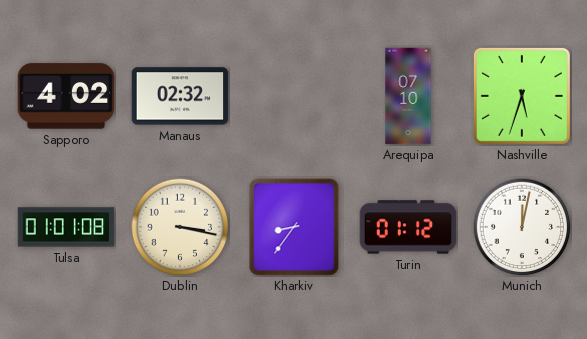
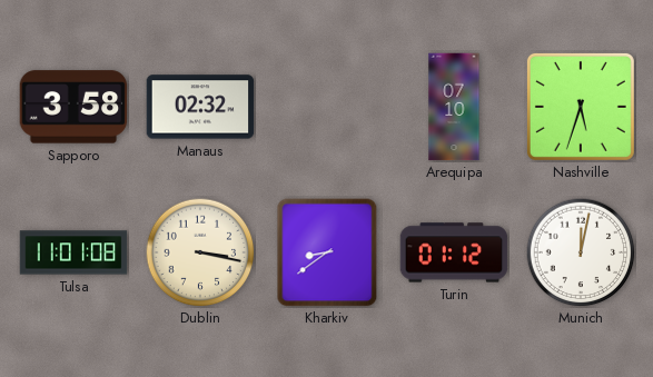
Sapporo: 4:02 -> 3:58
Tulsa: 01:01 -> 11:01
Kharkiv: 8:36 -> 8:39
